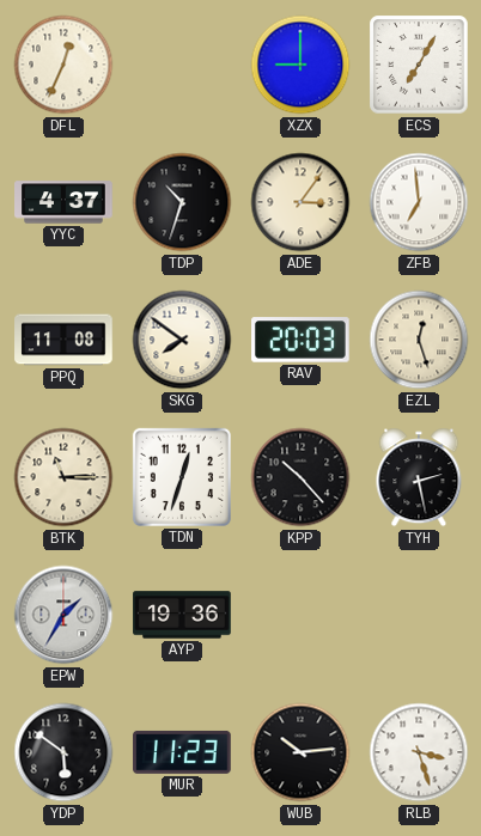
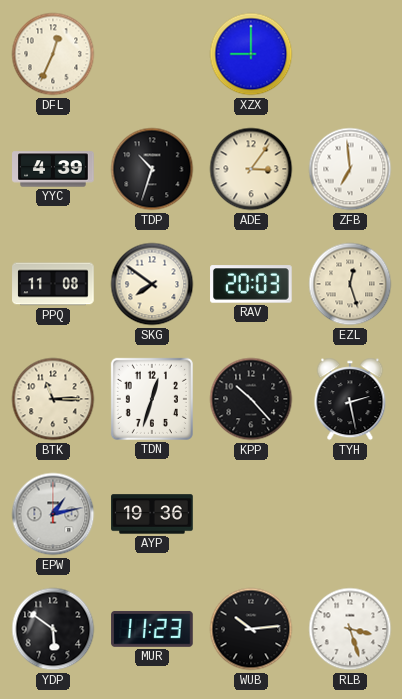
ECS: 7:05 -> none
YYC: 4:37 -> 4:39
EPW: 1:35 -> 1:13
